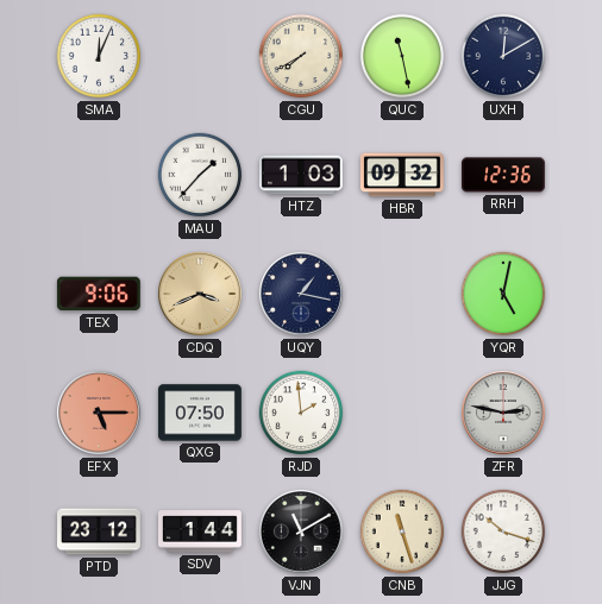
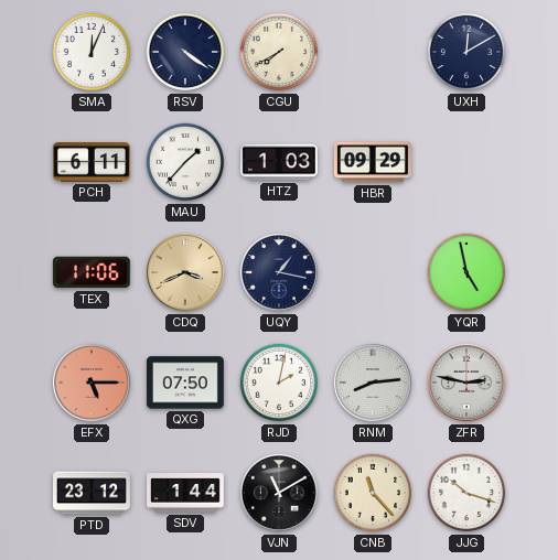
RSV: none -> 4:21
QUC: 11:28 -> none
PCH: none -> 6:11
HBR: 09:32 -> 09:29
RRH: 12:36 -> none
TEX: 9:06 -> 11:06
YQR: 5:02 -> 4:58
RJD: 1:59 -> 2:02
RNM: none -> 8:14
CNB: 11:27 -> 11:23
